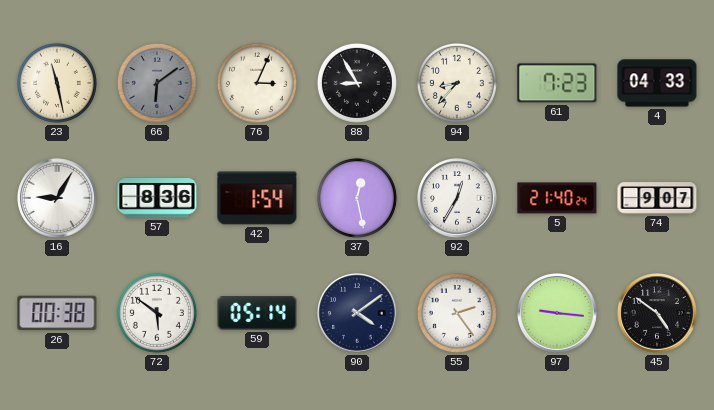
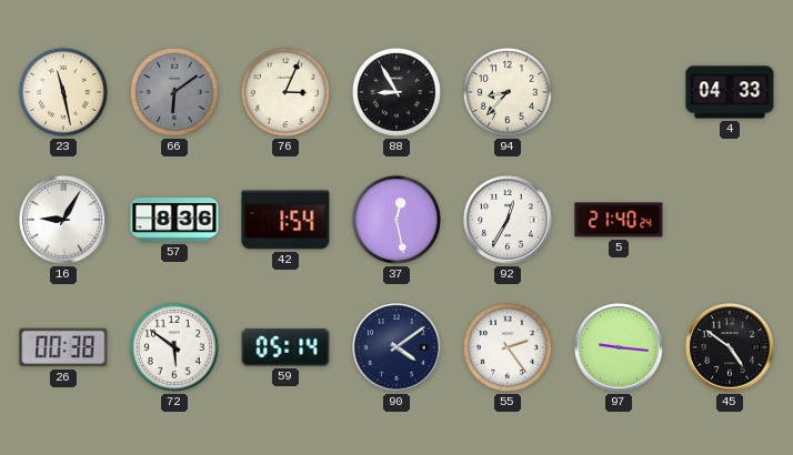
61: 7:23 -> none
74: 9:07 -> none
